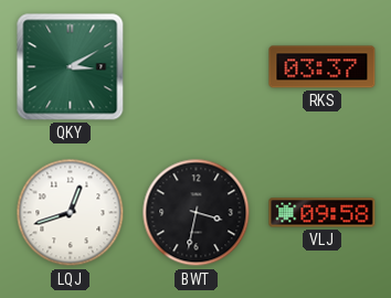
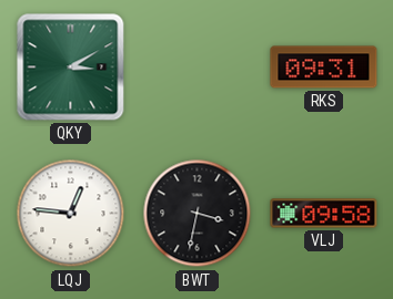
RKS: 03:37 -> 09:31
LQJ: 12:42 -> 12:46
